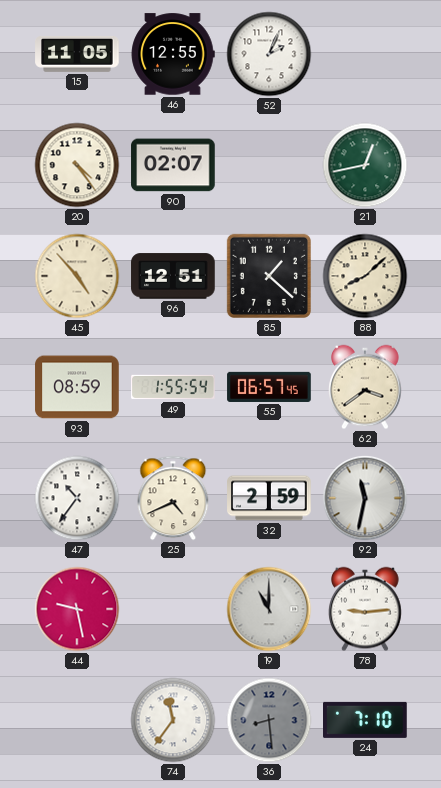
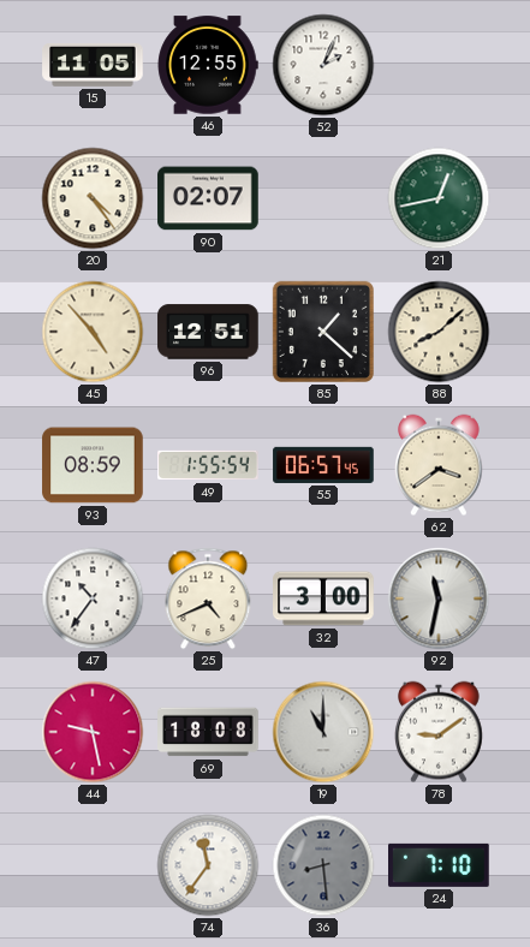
32: 2:59 -> 3:00
69: none -> 18:08
78: 9:14 -> 9:09
